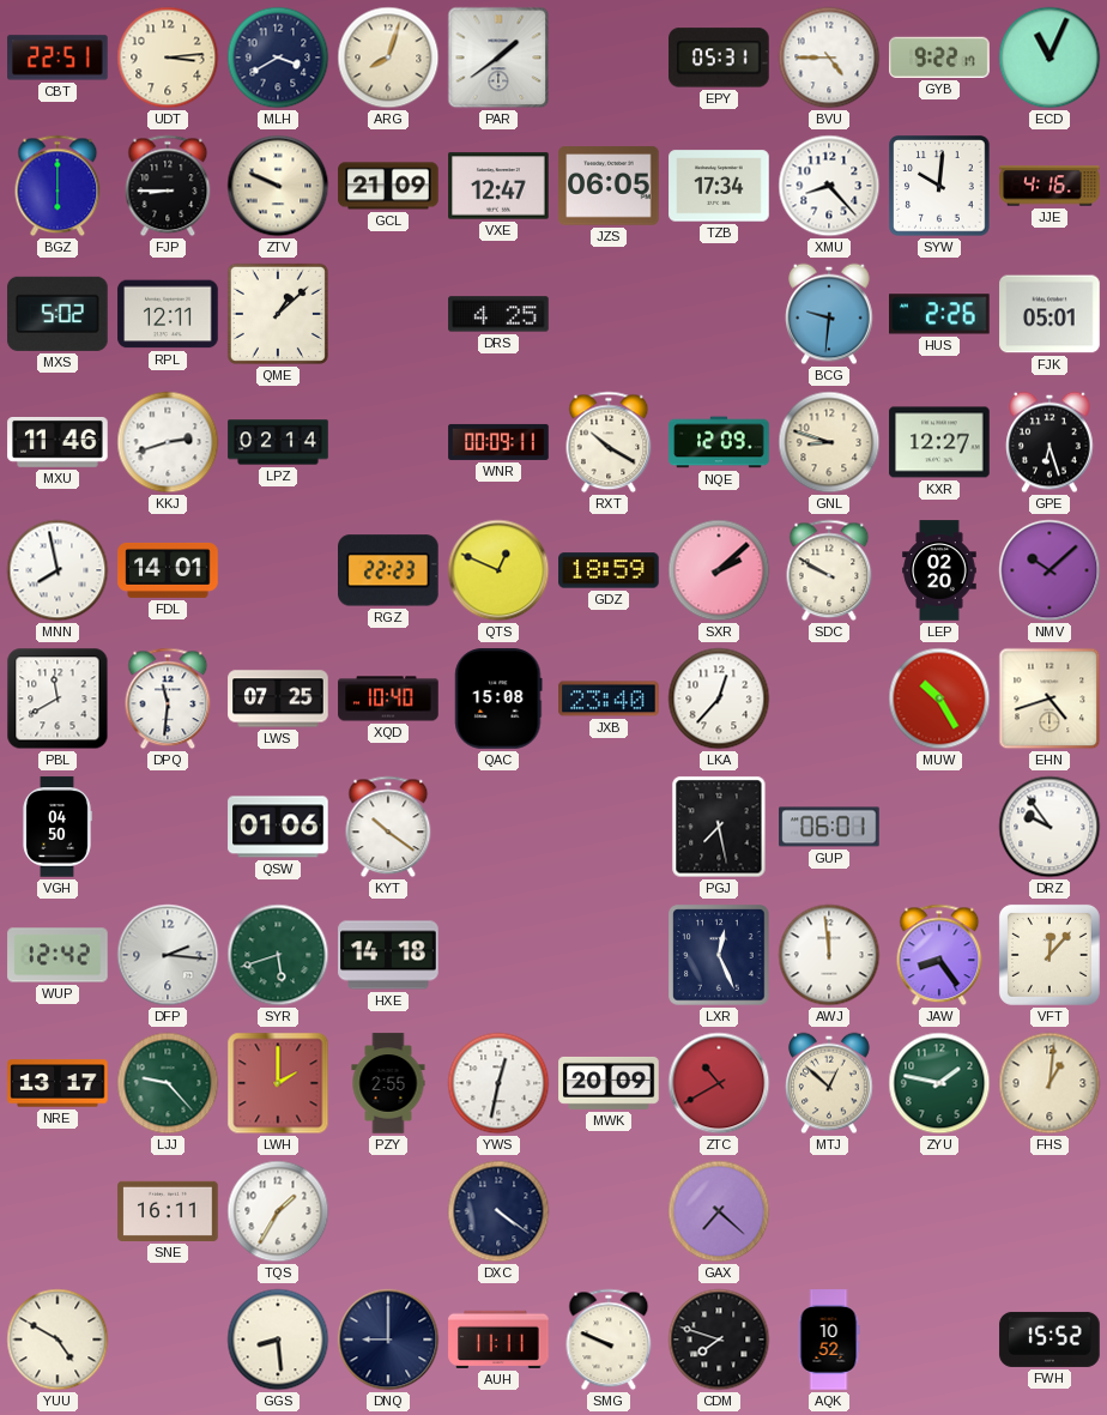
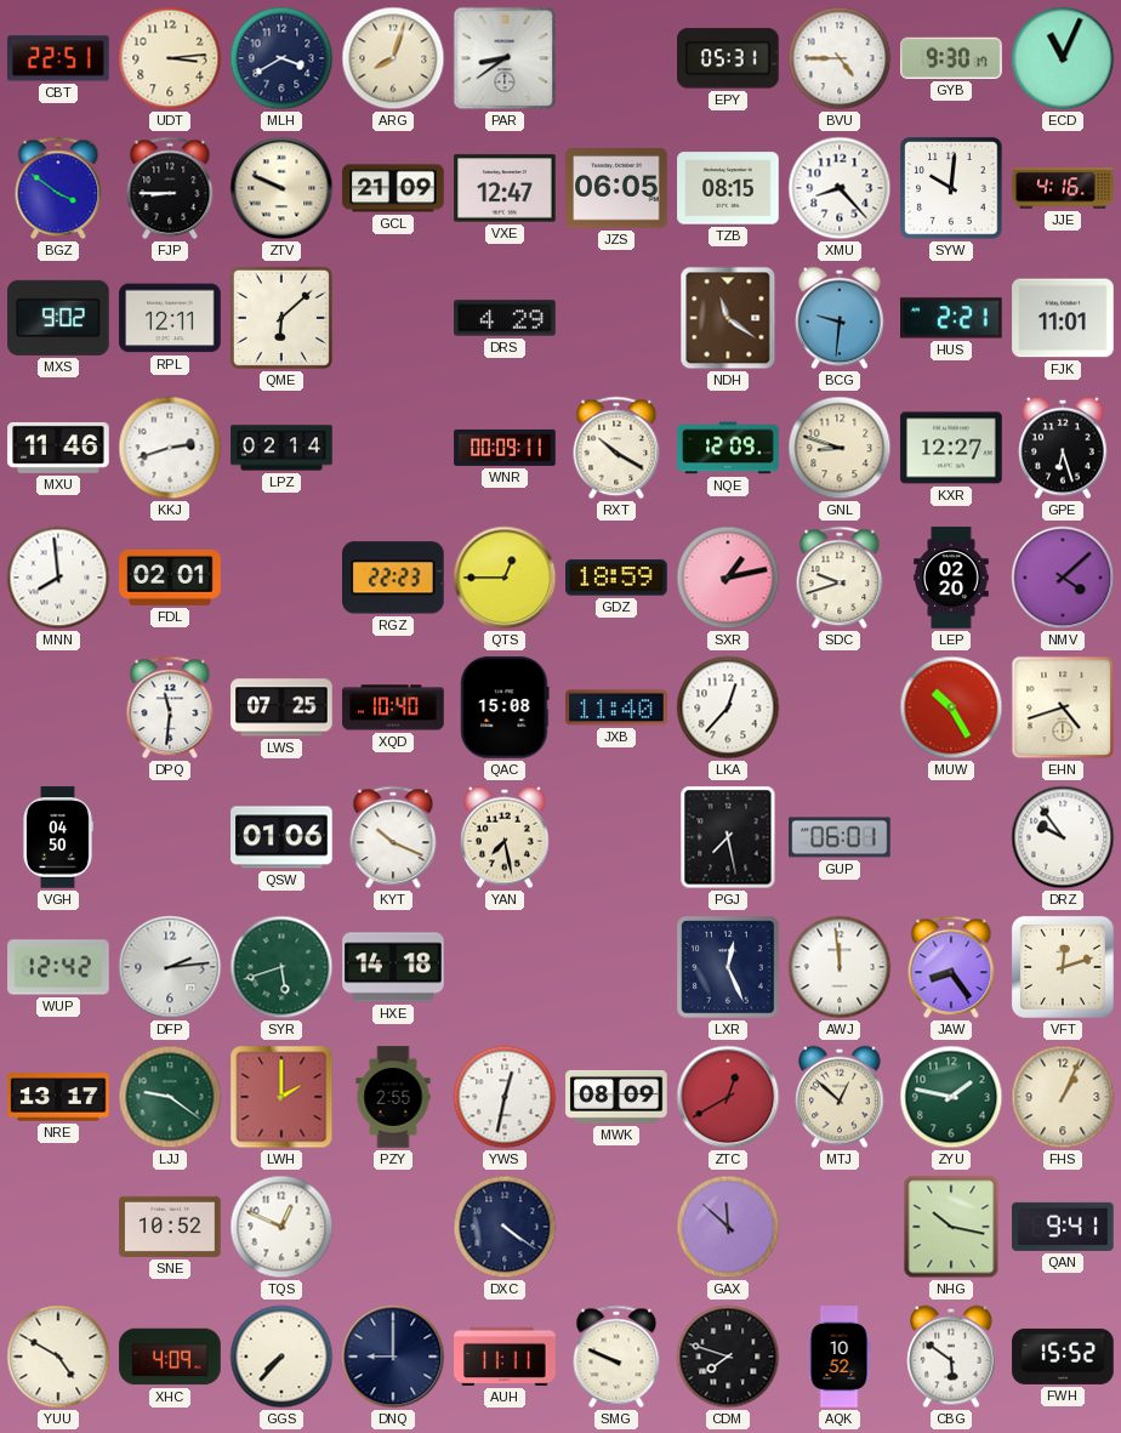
PAR: 1:39 -> 8:39
GYB: 9:22 -> 9:30
BGZ: 6:00 -> 3:51
TZB: 17:34 -> 08:15
MXS: 5:02 -> 9:02
QME: 1:08 -> 6:08
DRS: 4:25 -> 4:29
NDH: none -> 11:21
HUS: 2:26 -> 2:21
FJK: 05:01 -> 11:01
MNN: 7:58 -> 7:59
FDL: 14:01 -> 02:01
QTS: 12:49 -> 12:45
SXR: 2:08 -> 1:13
SDC: 9:50 -> 9:42
NMV: 10:08 -> 4:08
PBL: 11:40 -> none
JXB: 23:40 -> 11:40
KYT: 10:21 -> 10:19
YAN: none -> 7:28
DFP: 2:16 -> 2:14
VFT: 12:07 -> 12:12
LJJ: 9:23 -> 9:21
MWK: 20:09 -> 08:09
ZTC: 10:40 -> 12:40
FHS: 1:01 -> 1:04
SNE: 16:11 -> 10:52
TQS: 1:35 -> 12:49
GAX: 7:22 -> 11:52
NHG: none -> 10:17
QAN: none -> 9:41
XHC: none -> 4:09
GGS: 8:29 -> 7:37
CBG: none -> 5:51
